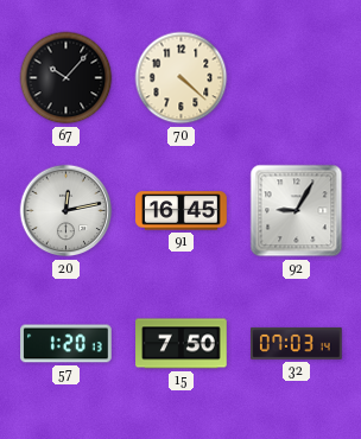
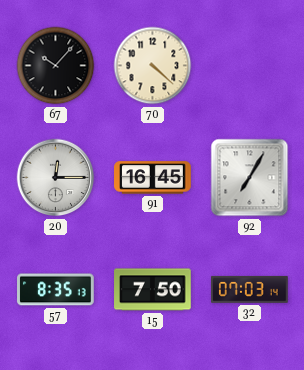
20: 12:13 -> 12:15
92: 9:05 -> 7:05
57: 1:20 -> 8:35
